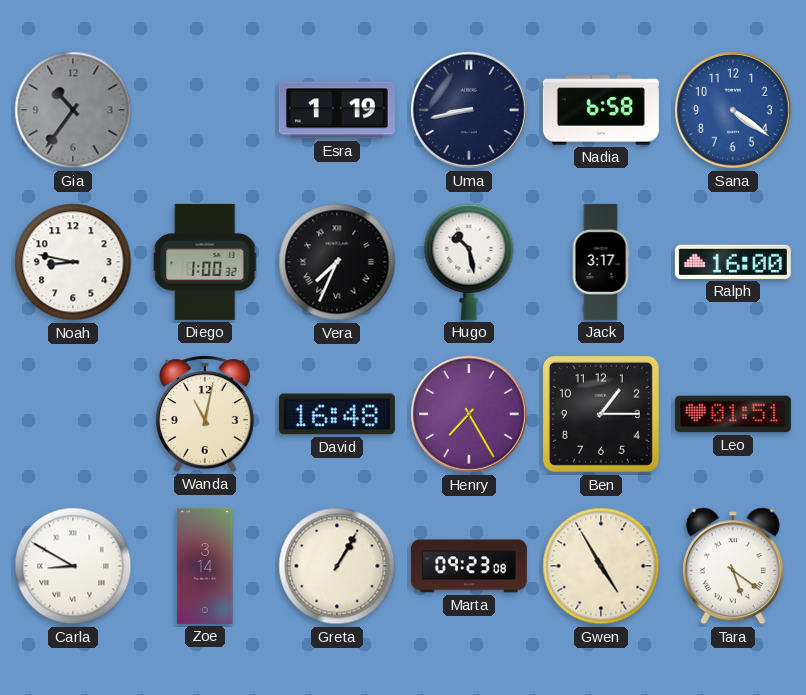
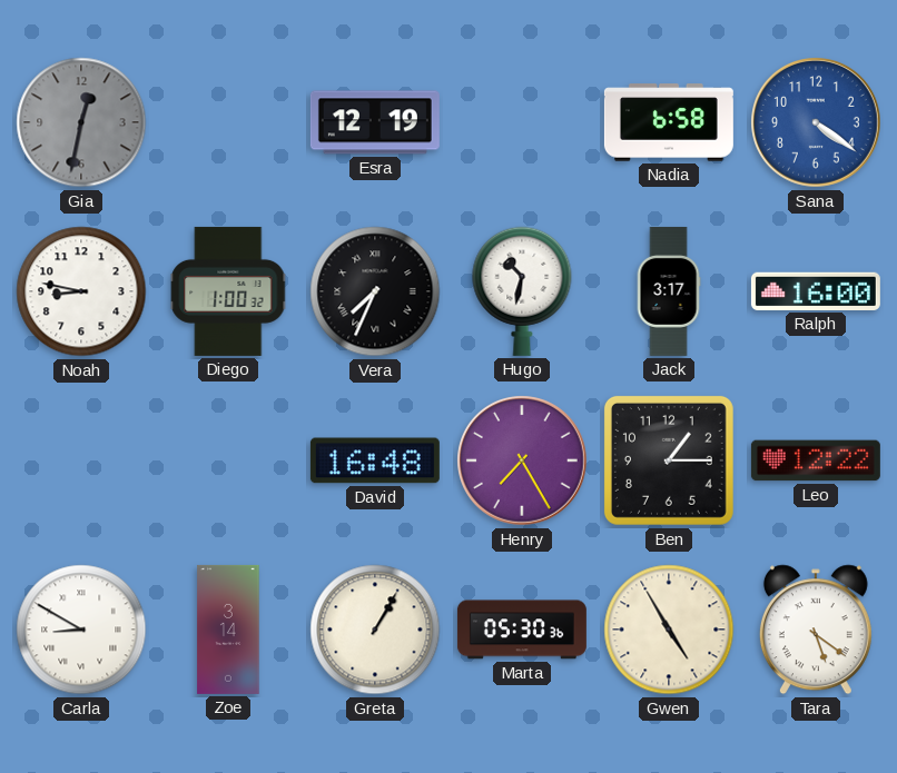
Gia: 10:36 -> 12:32
Esra: 1:19 -> 12:19
Uma: 8:43 -> none
Hugo: 10:28 -> 10:32
Wanda: 11:02 -> none
Leo: 01:51 -> 12:22
Marta: 09:23 -> 05:30
